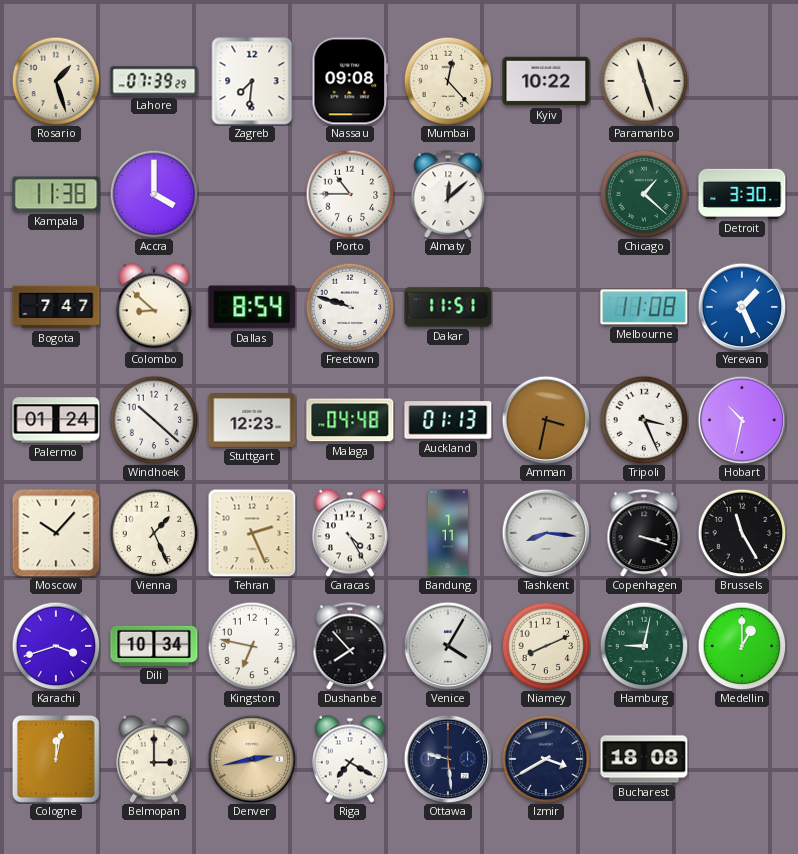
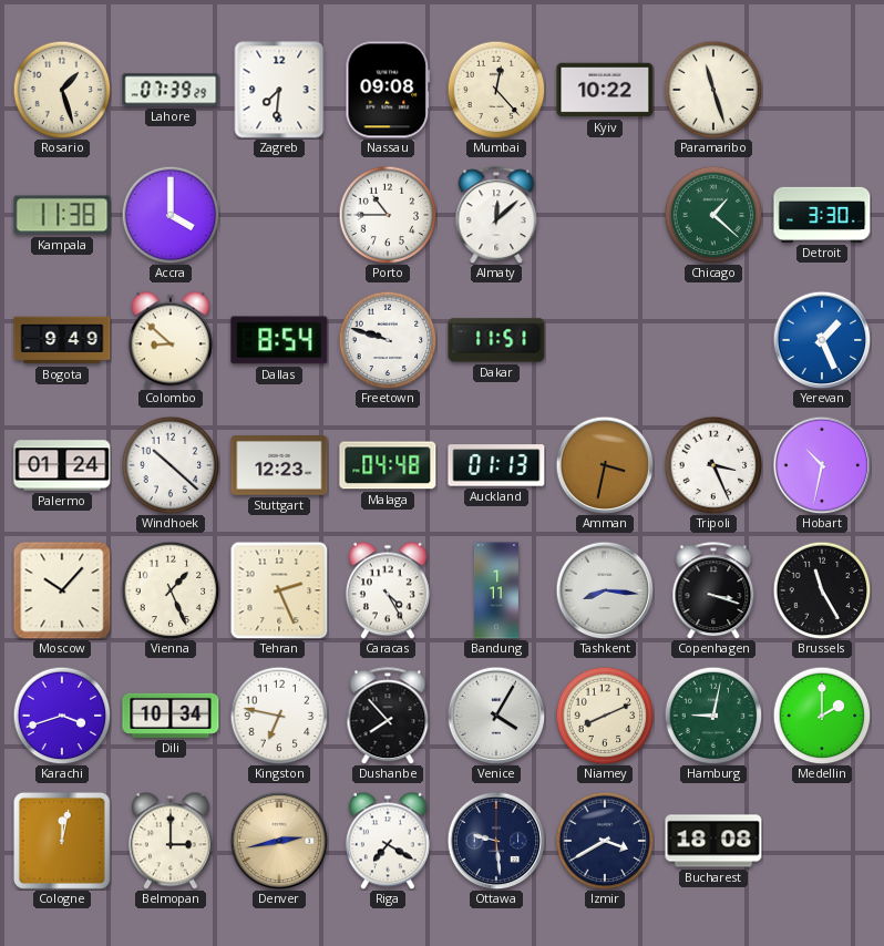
Bogota: 7:47 -> 9:49
Melbourne: 11:08 -> none
Medellin: 1:00 -> 2:00
